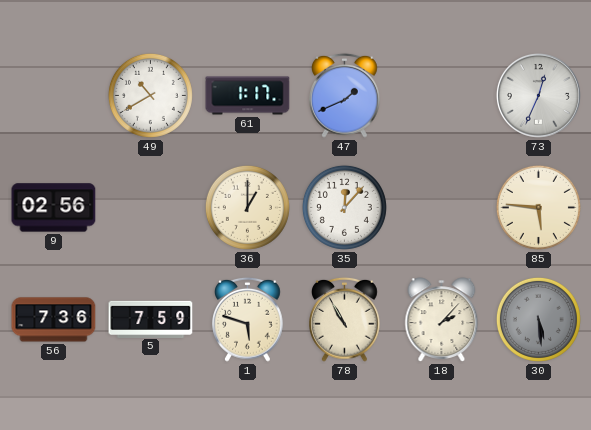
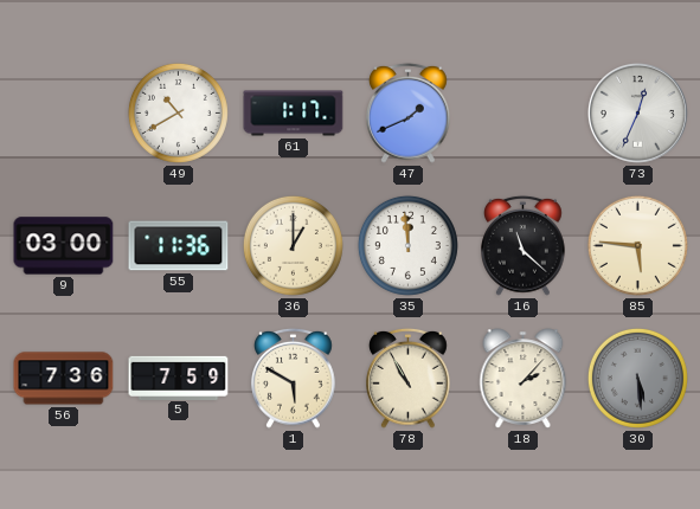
9: 02:56 -> 03:00
55: none -> 11:36
35: 12:07 -> 11:59
16: none -> 11:22
1: 5:48 -> 5:50
